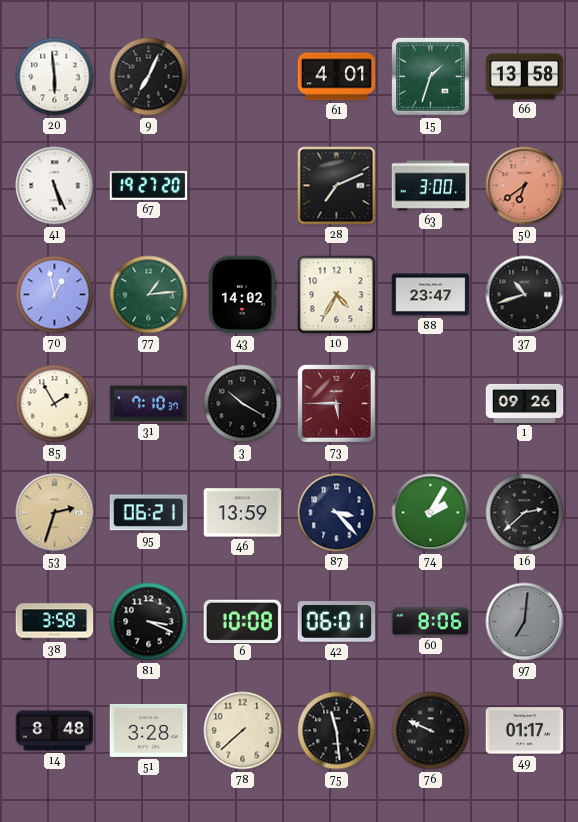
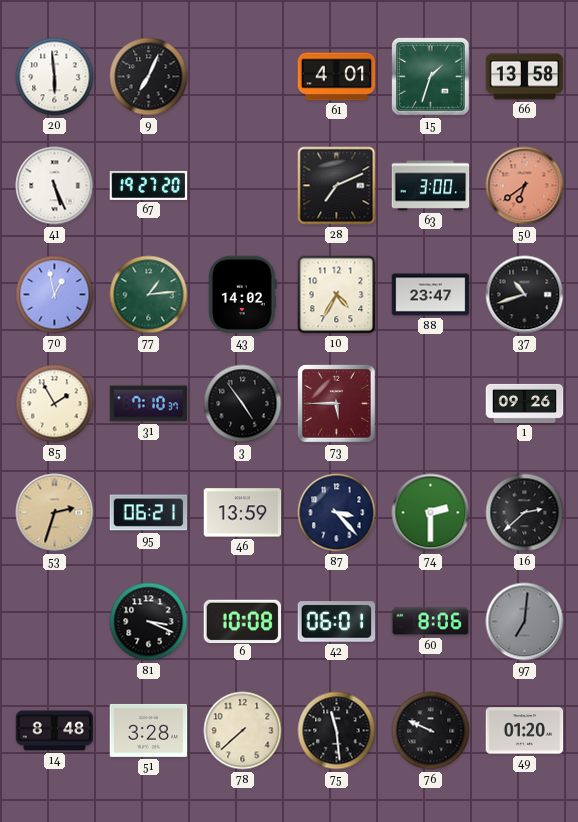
3: 10:20 -> 4:54
74: 2:05 -> 2:30
38: 3:58 -> none
49: 01:17 -> 01:20
